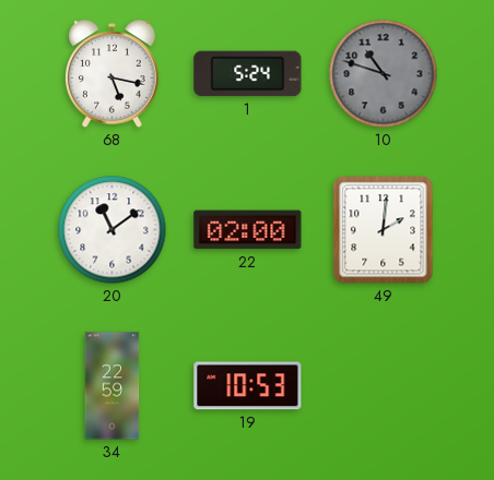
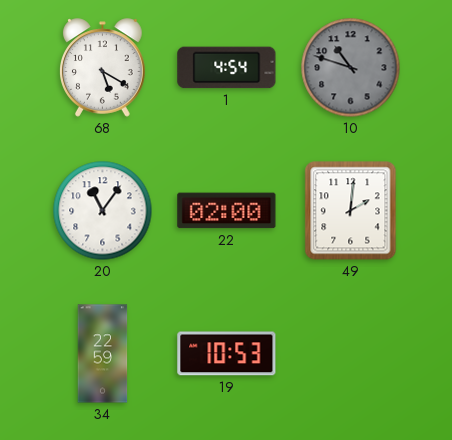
68: 5:17 -> 5:20
1: 5:24 -> 4:54
20: 11:09 -> 11:06
